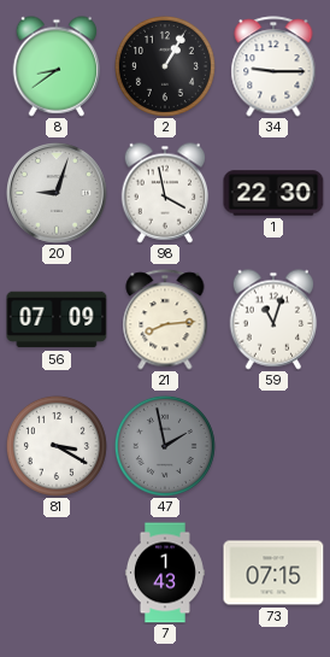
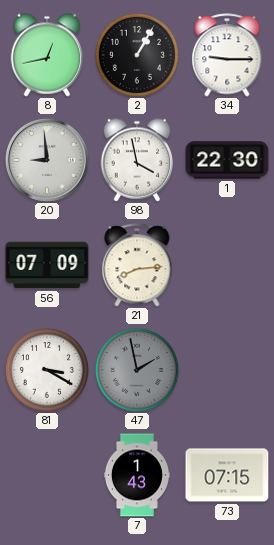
8: 8:39 -> 12:43
20: 9:03 -> 8:59
59: 11:03 -> none
